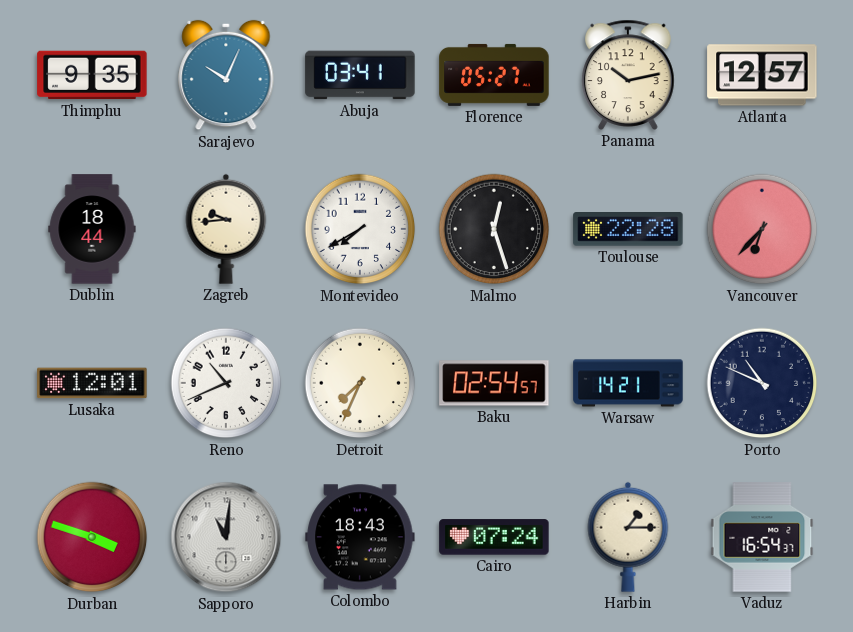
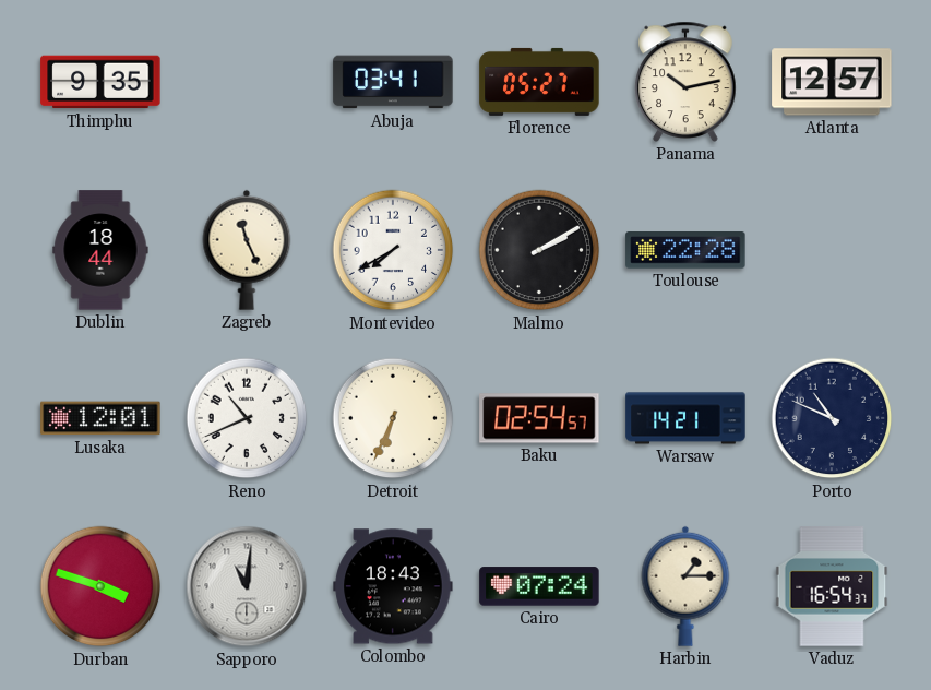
Sarajevo: 10:04 -> none
Zagreb: 9:44 -> 11:26
Malmo: 12:27 -> 2:10
Vancouver: 6:37 -> none
Detroit: 7:34 -> 6:34
